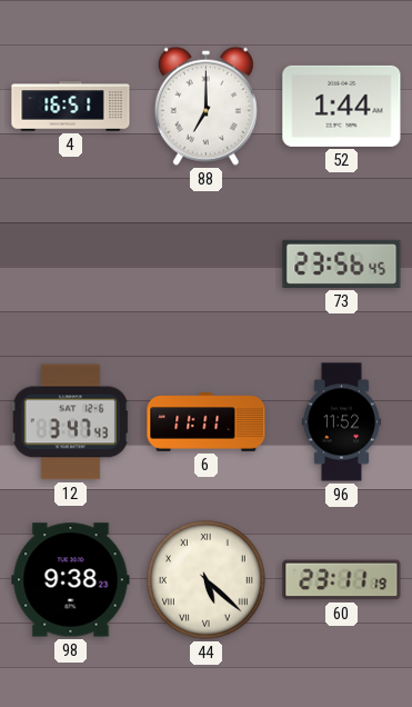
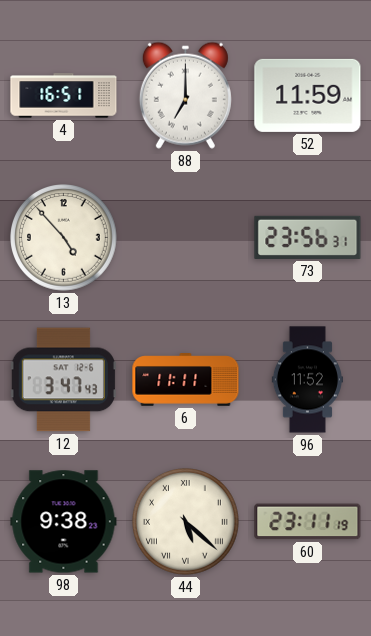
52: 1:44 -> 11:59
13: none -> 4:53
73: 23:56:45 -> 23:56:31
